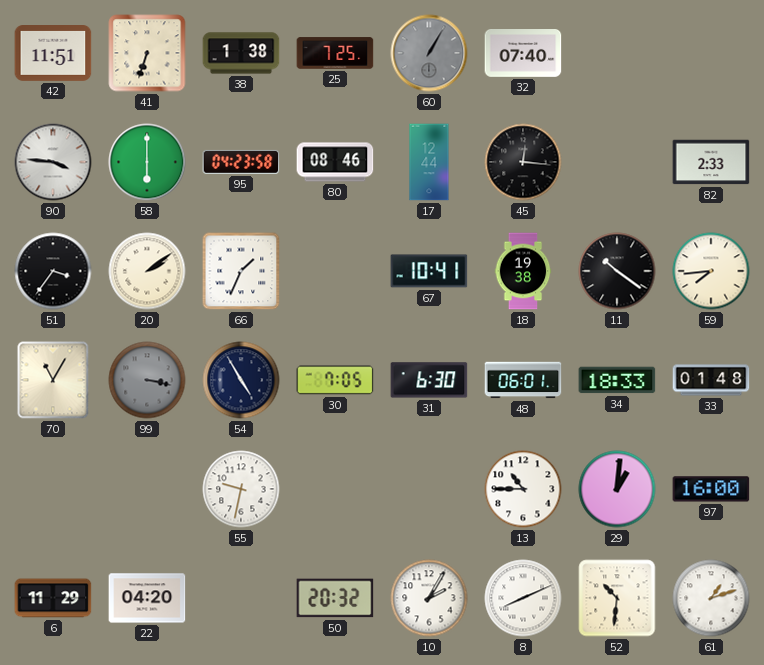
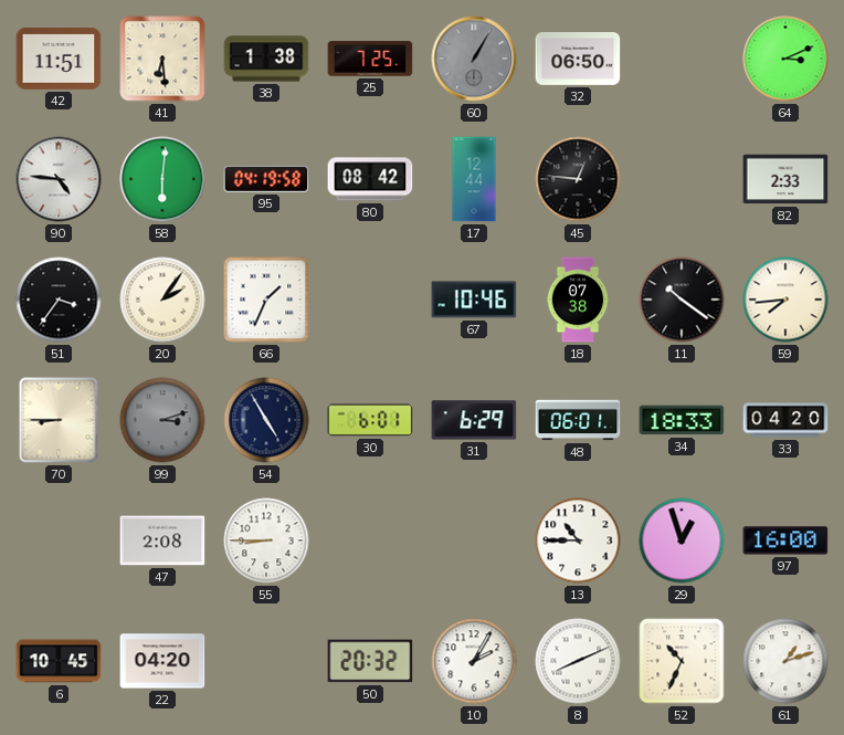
41: 6:33 -> 6:29
32: 07:40 -> 06:50
64: none -> 3:11
90: 3:46 -> 4:46
58: 6:00 -> 6:01
95: 04:23 -> 04:19
80: 08:46 -> 08:42
45: 12:16 -> 12:46
20: 2:09 -> 2:06
67: 10:41 -> 10:46
18: 19:38 -> 07:38
70: 11:05 -> 8:45
99: 3:17 -> 3:12
30: 7:05 -> 6:01
31: 6:30 -> 6:29
33: 01:48 -> 04:20
47: none -> 2:08
55: 9:32 -> 8:45
29: 1:01 -> 12:57
6: 11:29 -> 10:45
52: 10:31 -> 10:34
